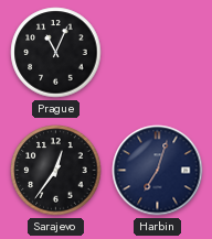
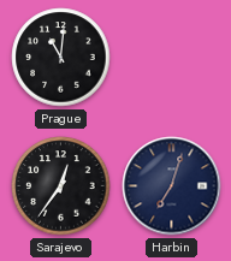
Prague: 11:04 -> 11:01
